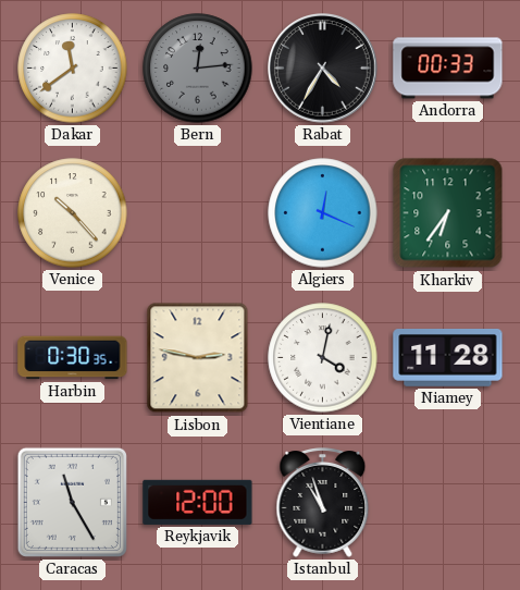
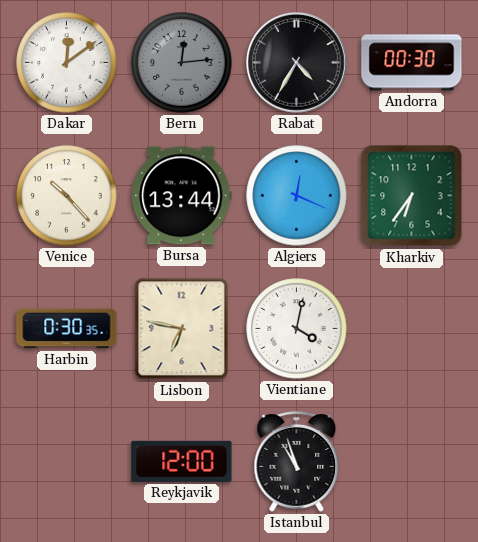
Dakar: 11:39 -> 12:09
Andorra: 00:33 -> 00:30
Bursa: none -> 13:44
Lisbon: 2:47 -> 6:47
Niamey: 11:28 -> none
Caracas: 11:25 -> none
